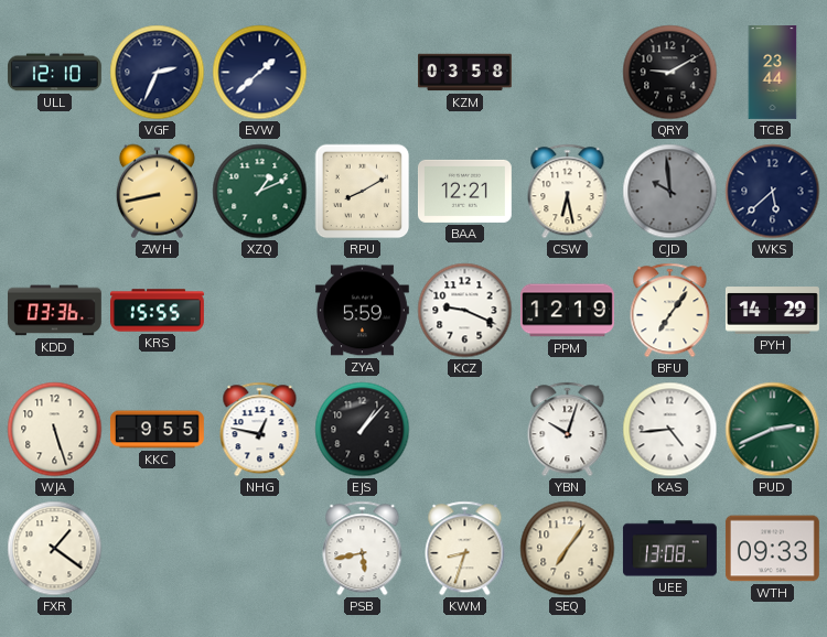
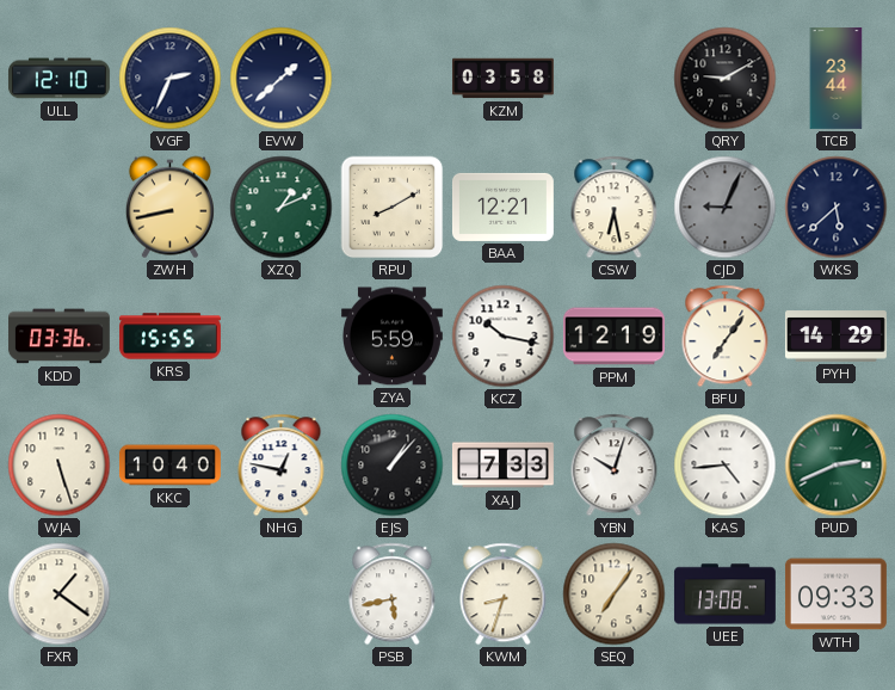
CJD: 9:59 -> 9:04
KCZ: 9:19 -> 10:17
KKC: 9:55 -> 10:40
XAJ: none -> 7:33
